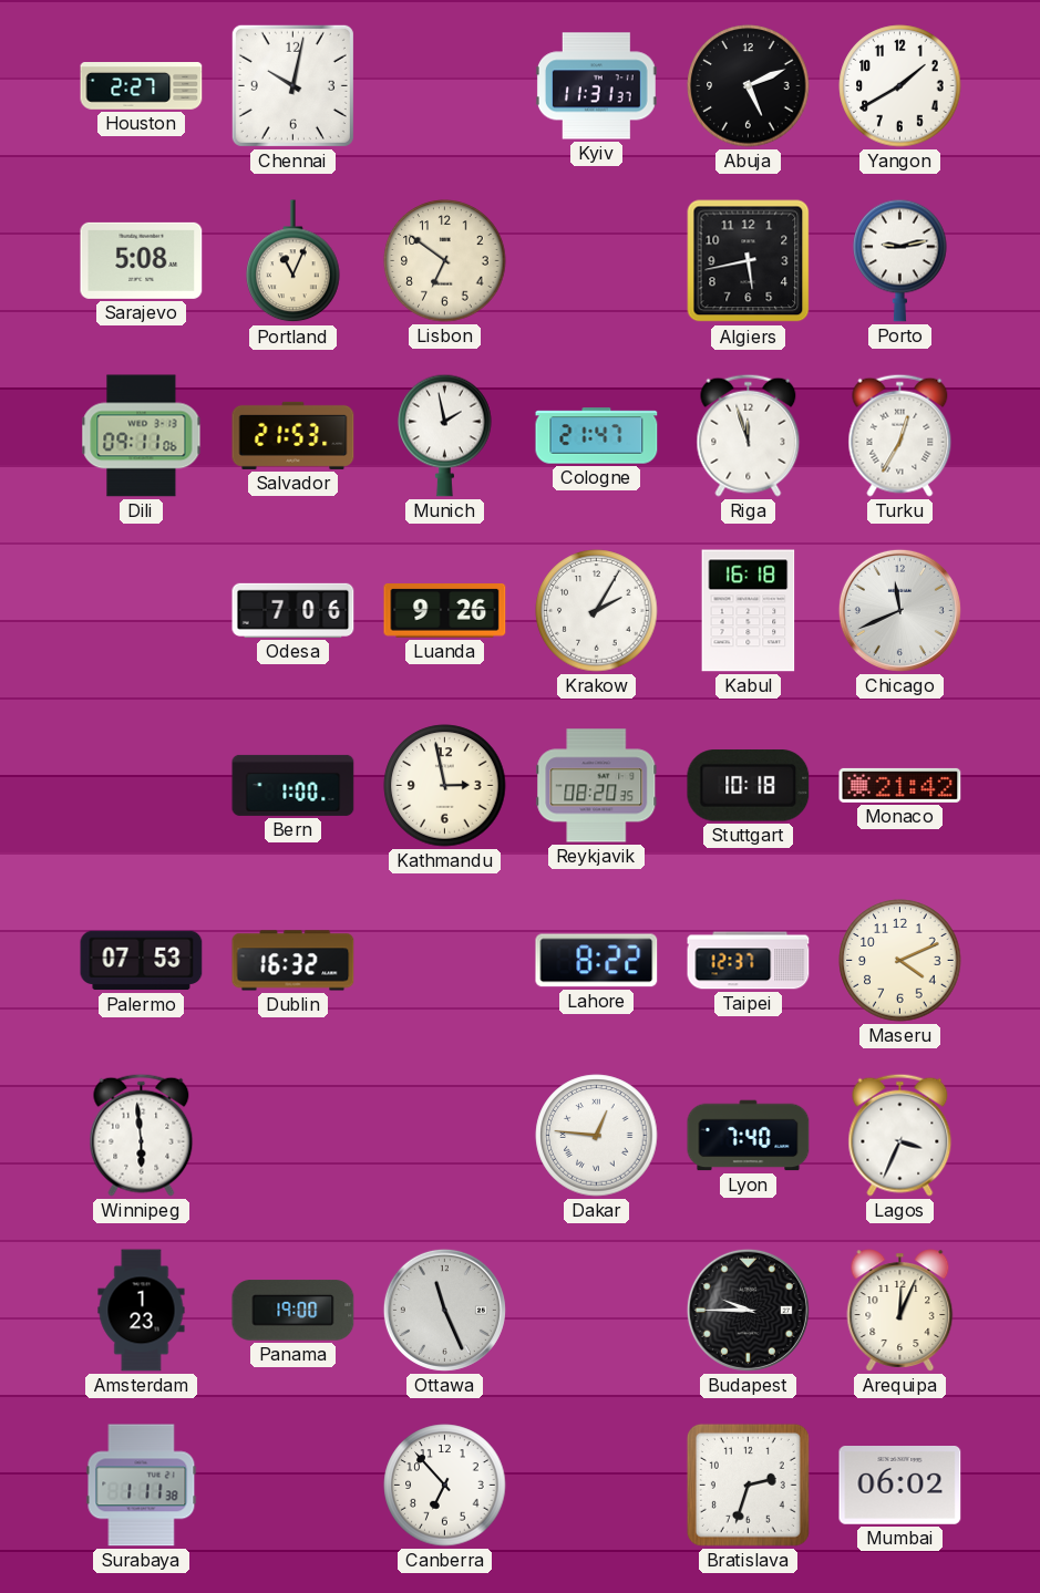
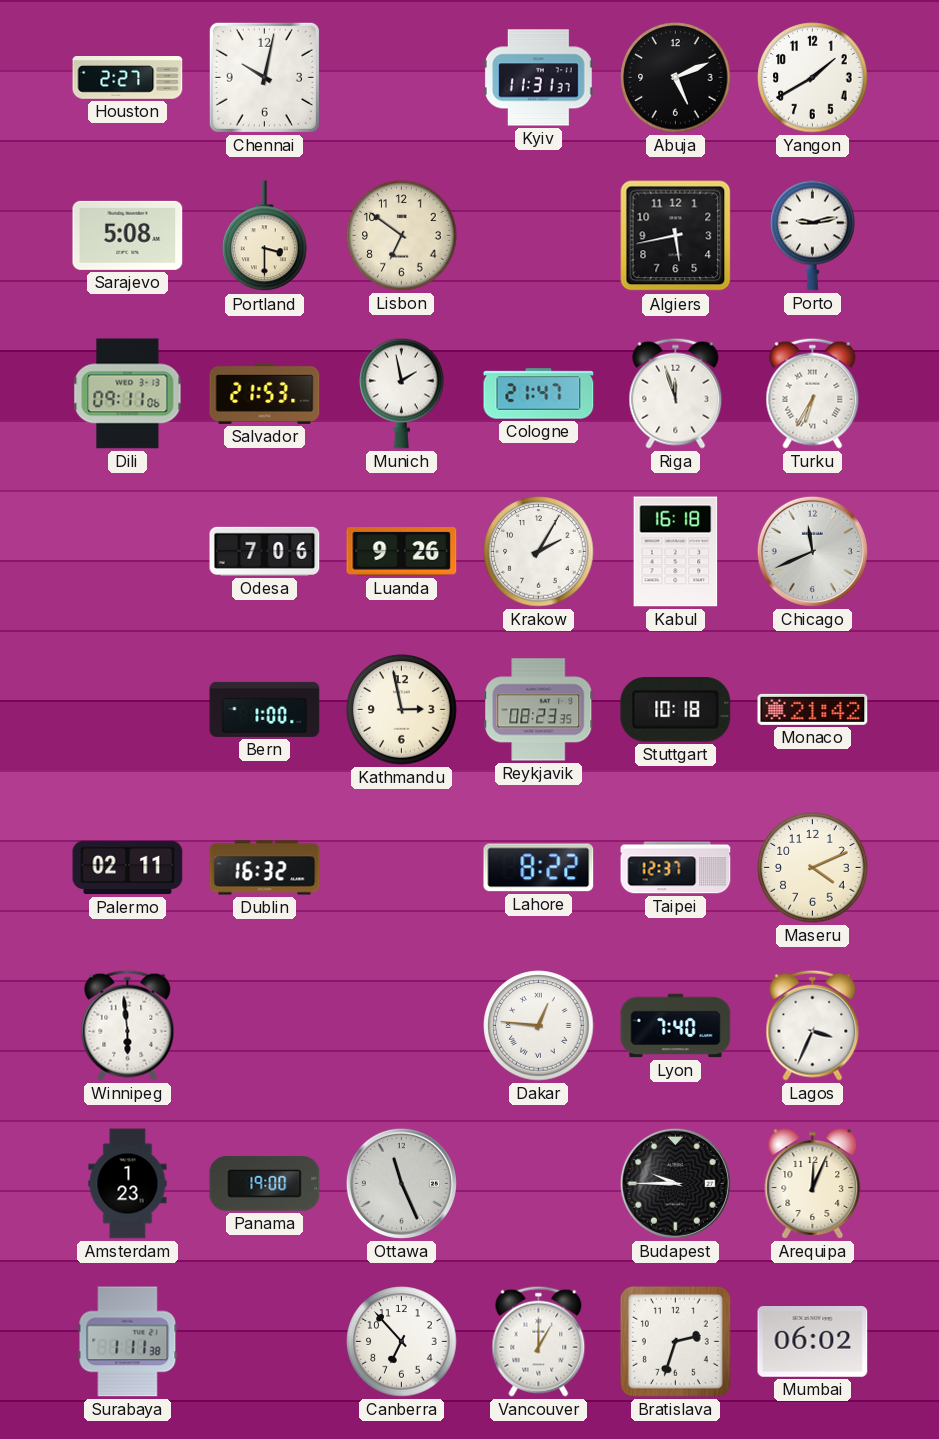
Portland: 11:04 -> 3:30
Turku: 12:35 -> 6:35
Reykjavik: 08:20 -> 08:23
Palermo: 07:53 -> 02:11
Vancouver: none -> 1:00
